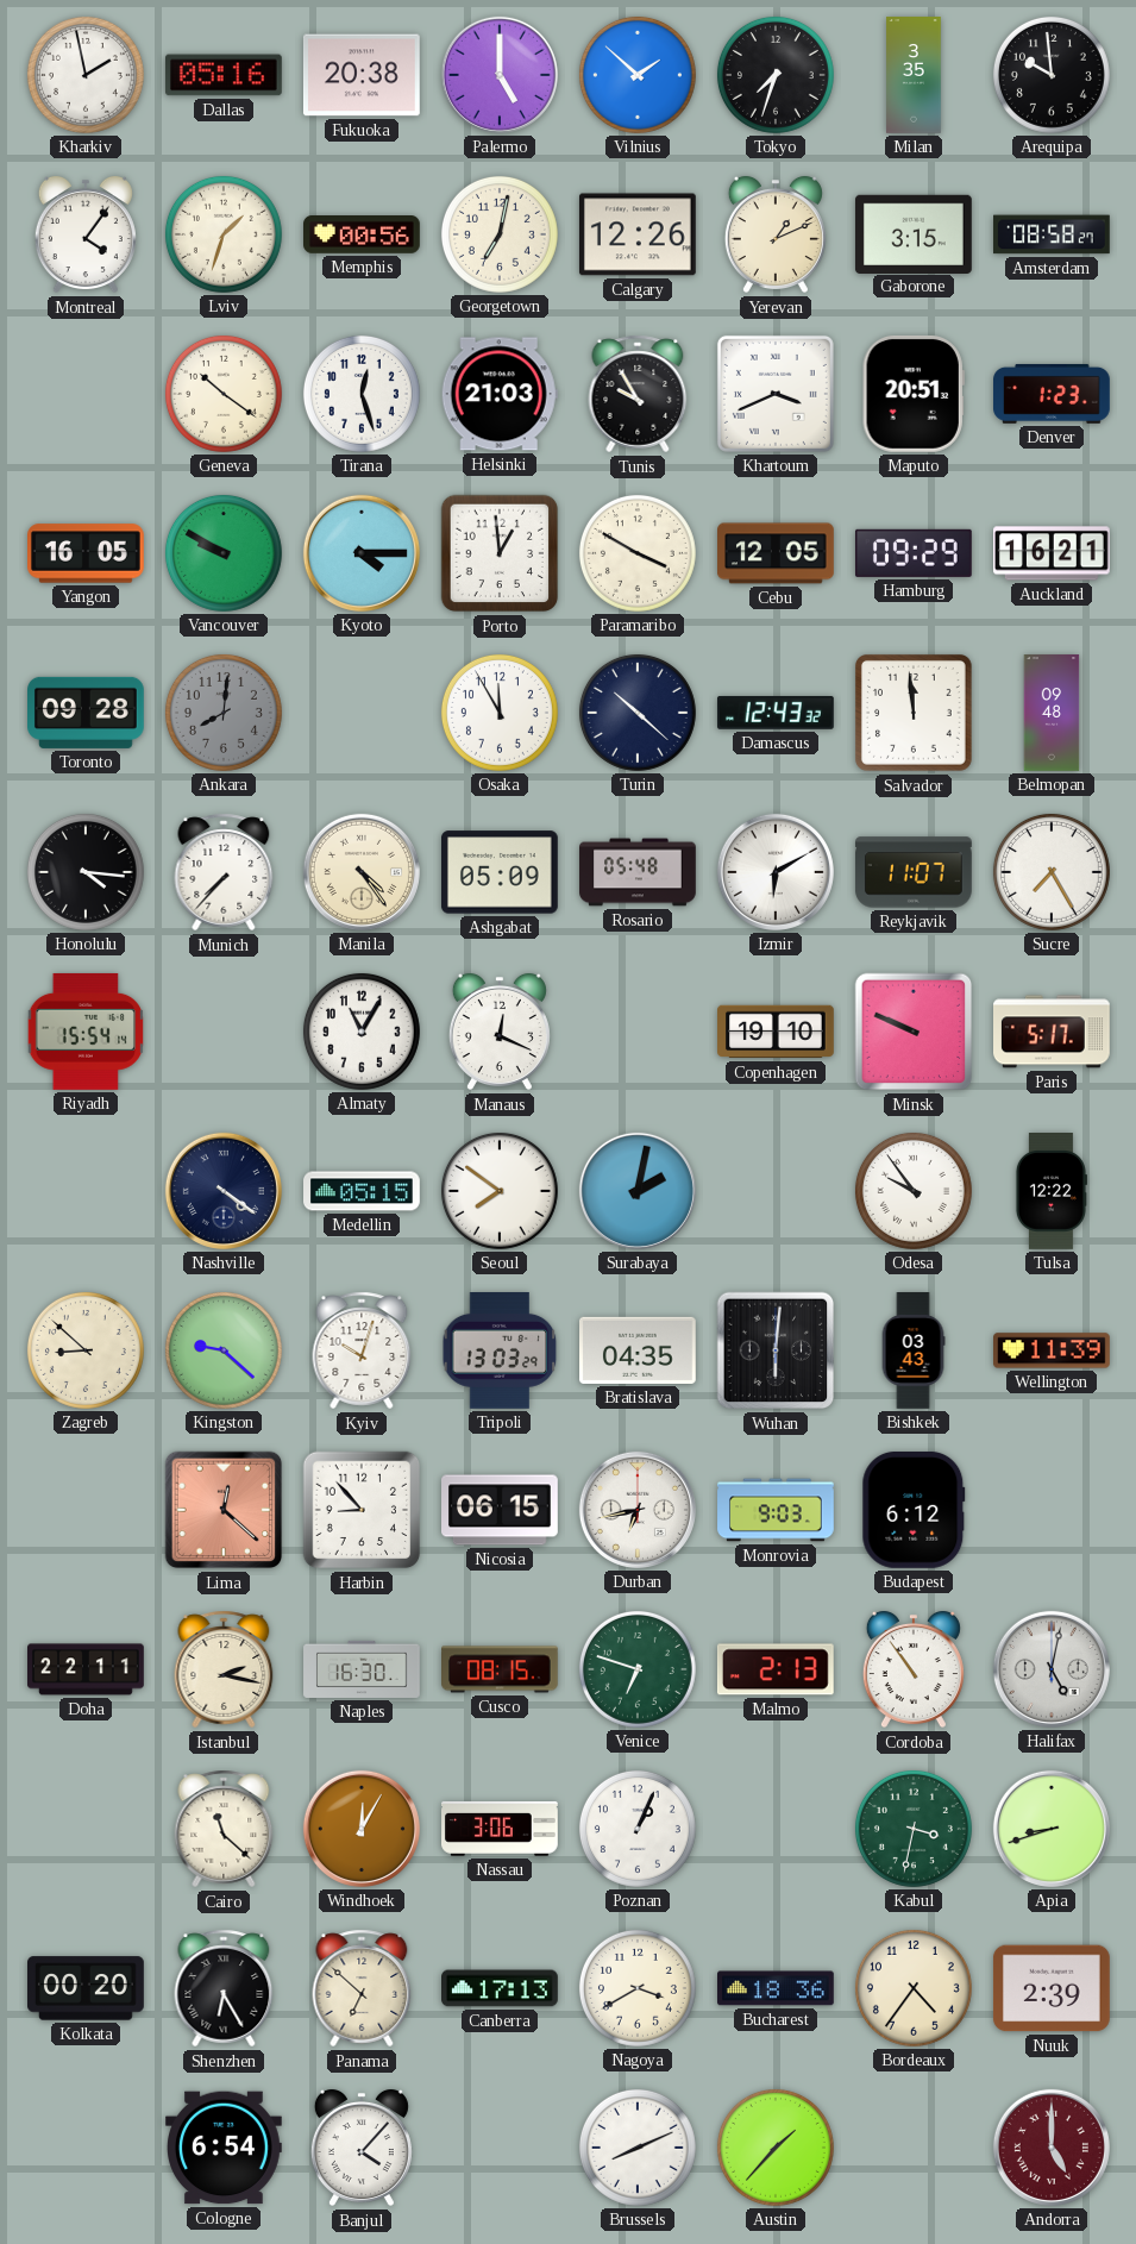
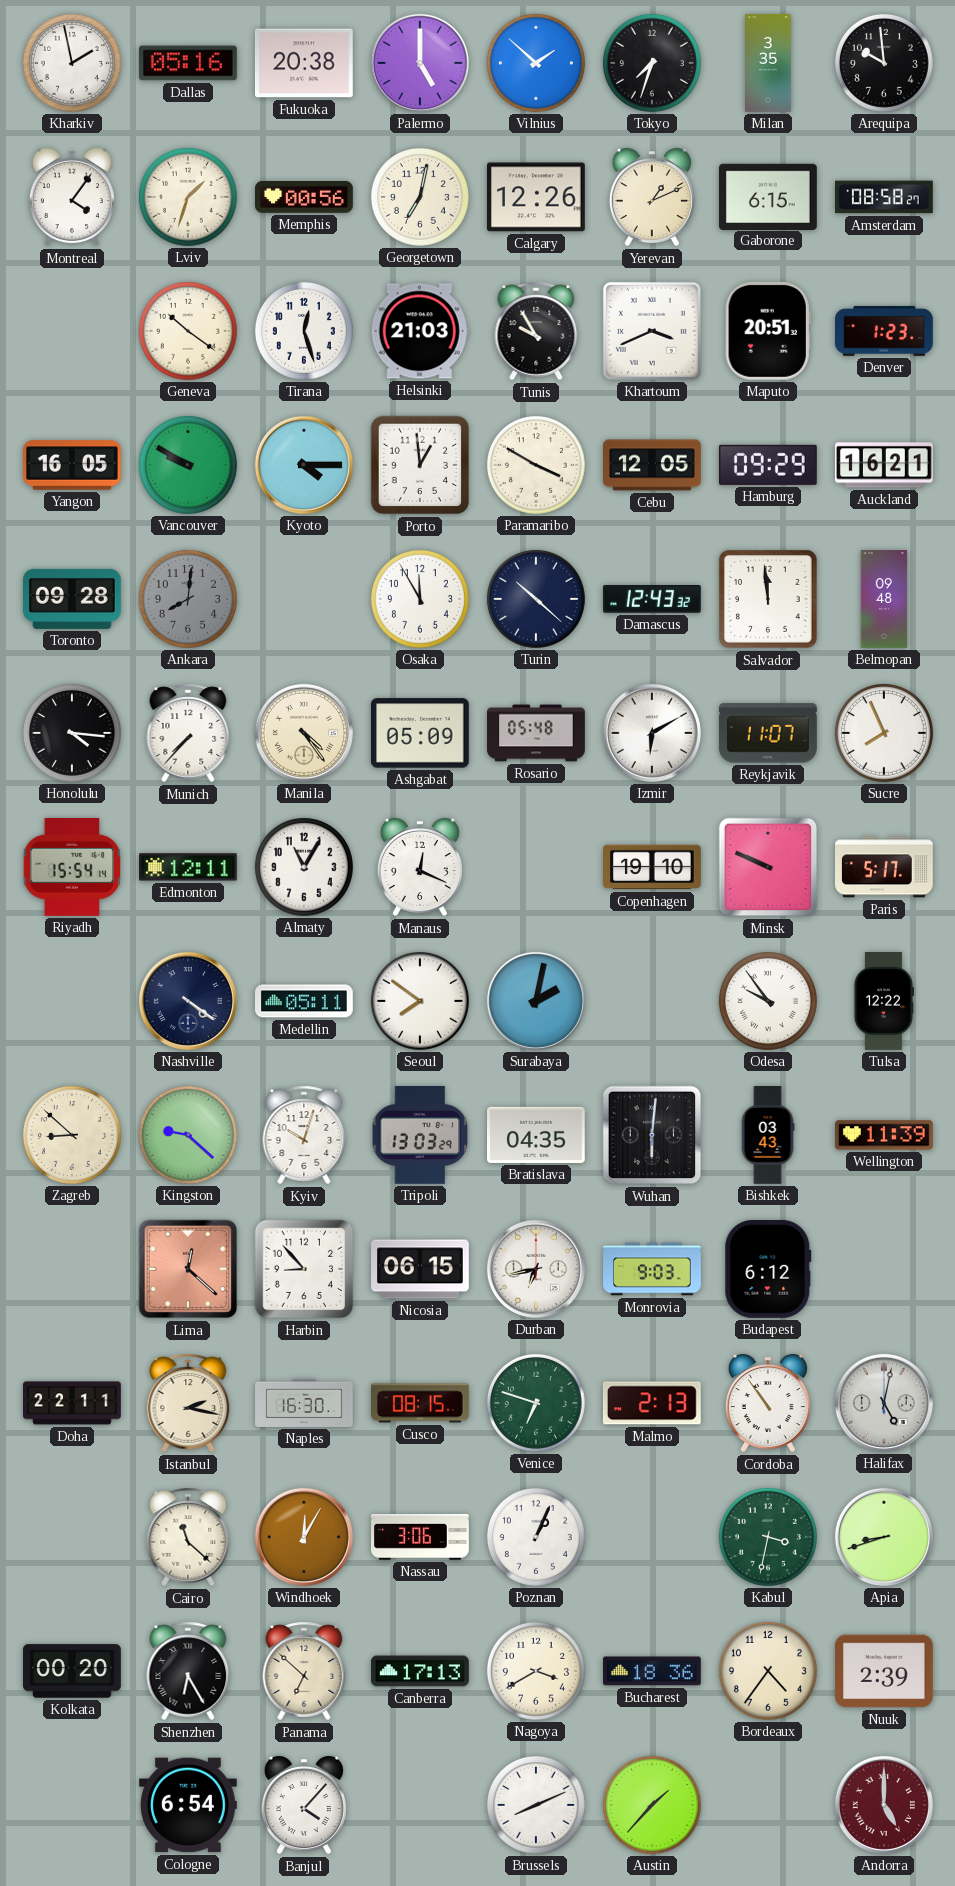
Gaborone: 3:15 -> 6:15
Sucre: 7:25 -> 7:56
Edmonton: none -> 12:11
Medellin: 05:15 -> 05:11
